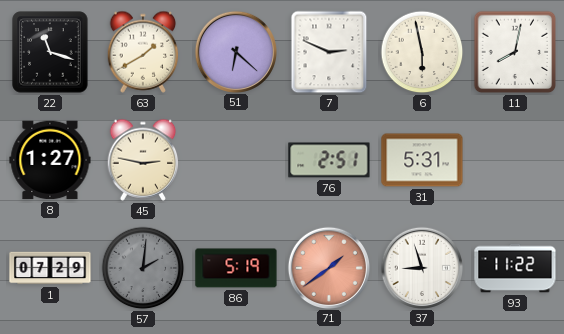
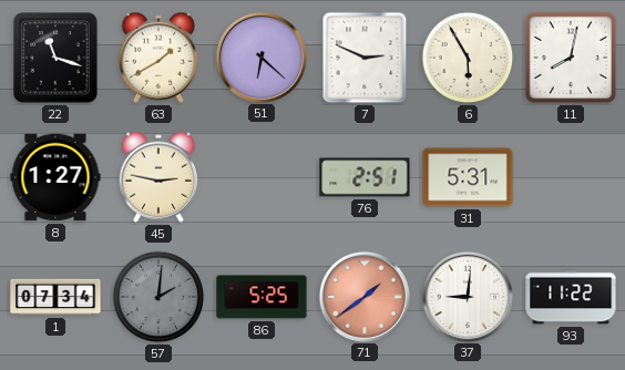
6: 5:58 -> 5:55
1: 07:29 -> 07:34
86: 5:19 -> 5:25
37: 8:57 -> 9:01
